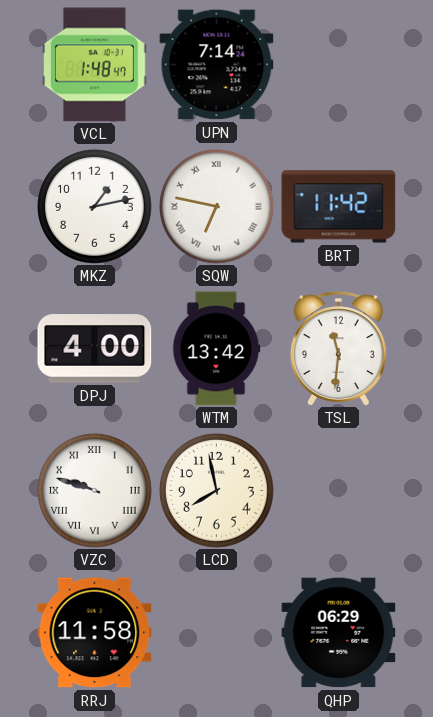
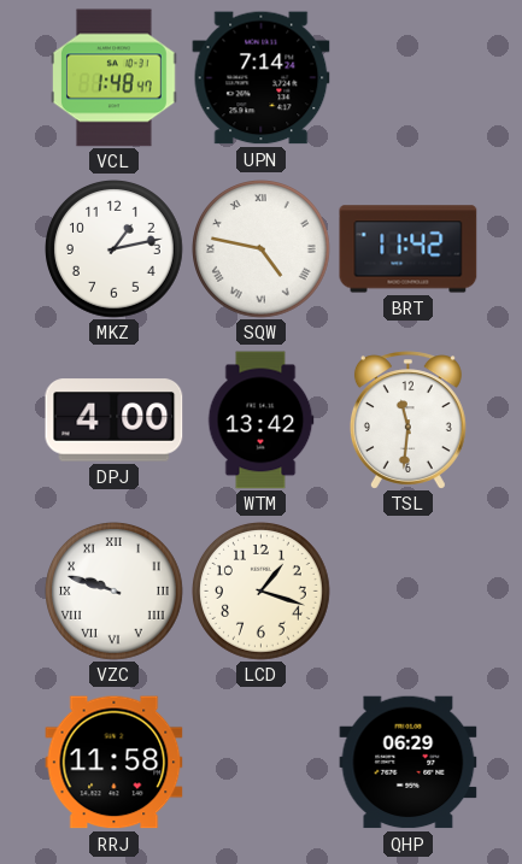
SQW: 6:47 -> 4:47
LCD: 7:58 -> 1:18
